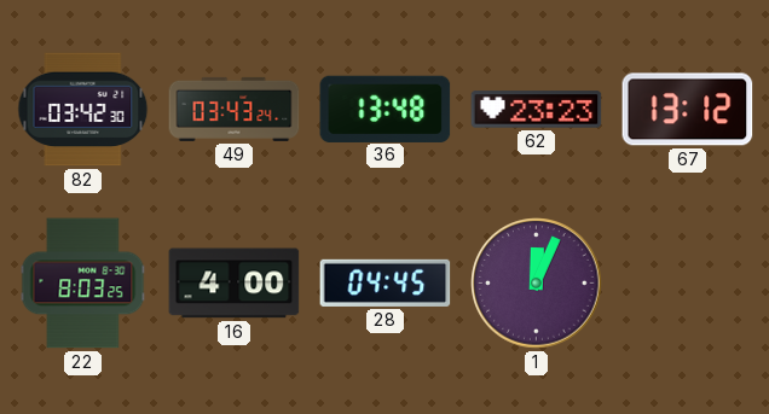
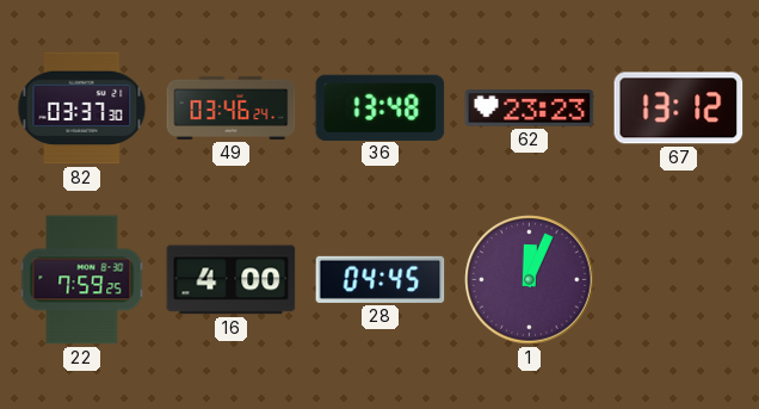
82: 03:42 -> 03:37
49: 03:43 -> 03:46
22: 8:03 -> 7:59
